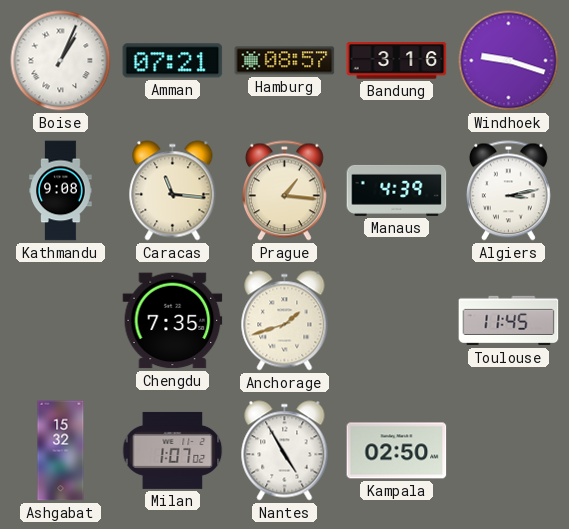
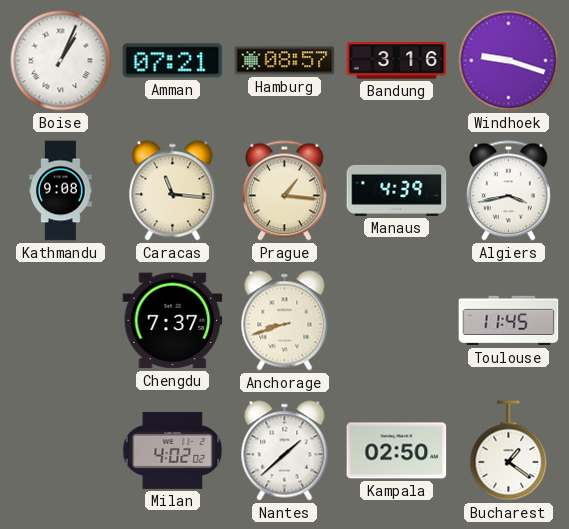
Algiers: 3:13 -> 3:43
Chengdu: 7:35 -> 7:37
Anchorage: 1:42 -> 8:42
Ashgabat: 15:32 -> none
Milan: 1:07 -> 4:02
Nantes: 4:55 -> 1:38
Bucharest: none -> 1:21
